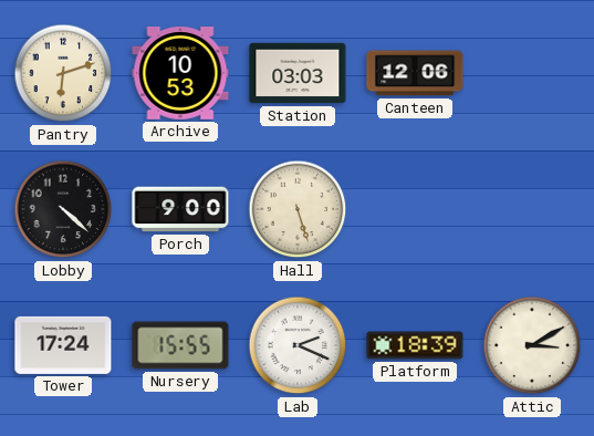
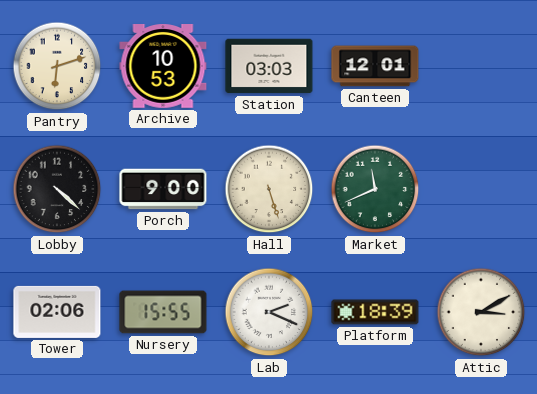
Canteen: 12:06 -> 12:01
Market: none -> 11:41
Tower: 17:24 -> 02:06
